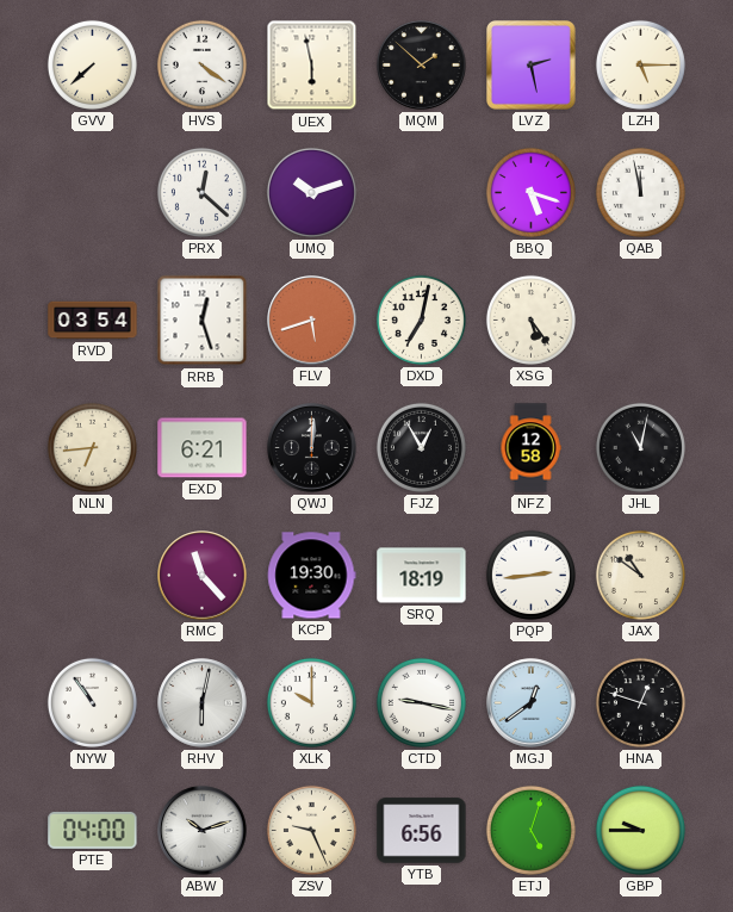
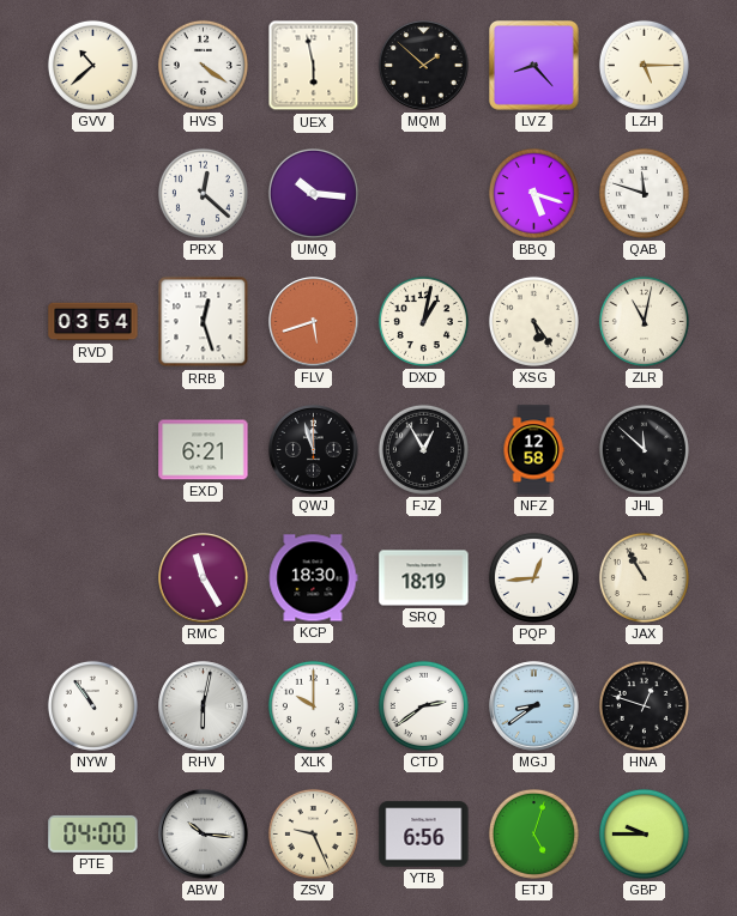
GVV: 7:38 -> 10:38
LVZ: 2:28 -> 8:23
UMQ: 10:12 -> 10:16
QAB: 11:58 -> 11:48
DXD: 7:02 -> 1:02
ZLR: none -> 11:02
NLN: 6:44 -> none
QWJ: 12:01 -> 11:57
JHL: 11:02 -> 11:52
RMC: 11:23 -> 11:25
KCP: 19:30 -> 18:30
PQP: 2:44 -> 12:44
JAX: 10:51 -> 10:55
CTD: 9:17 -> 2:39
MGJ: 12:39 -> 8:39
ABW: 10:12 -> 10:16
